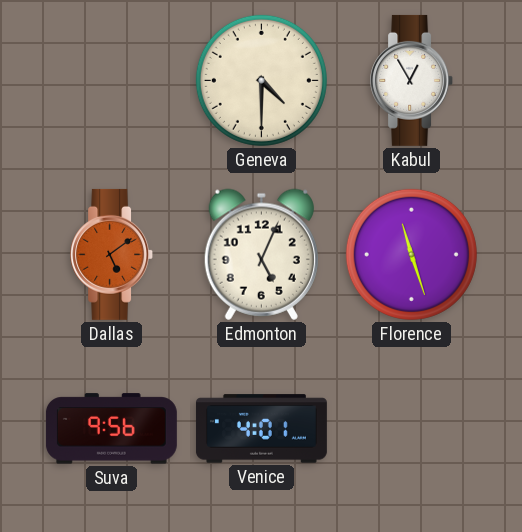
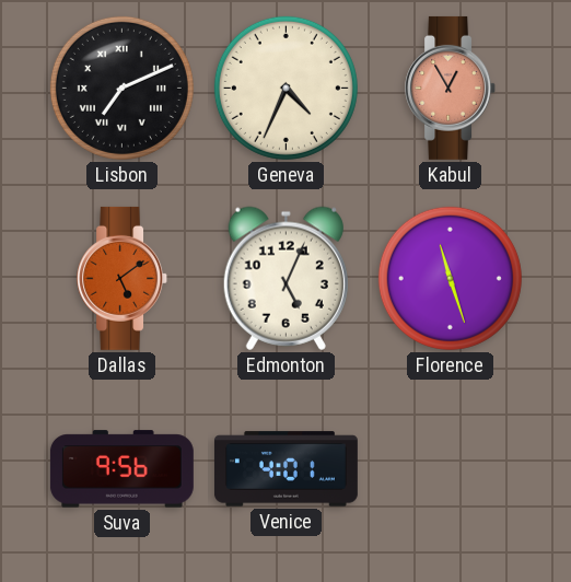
Lisbon: none -> 7:11
Geneva: 4:30 -> 4:34
Kabul dial: white -> salmon
